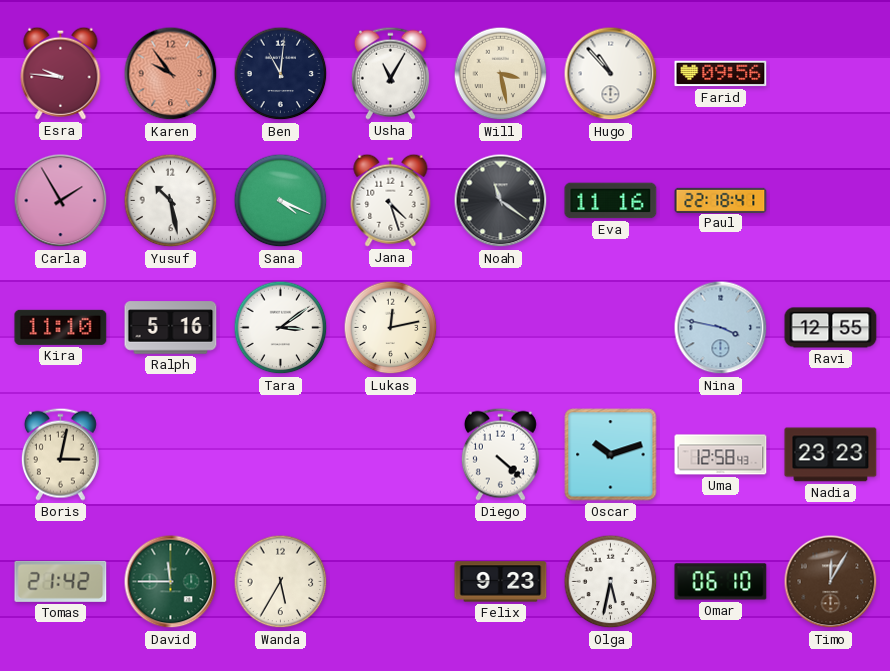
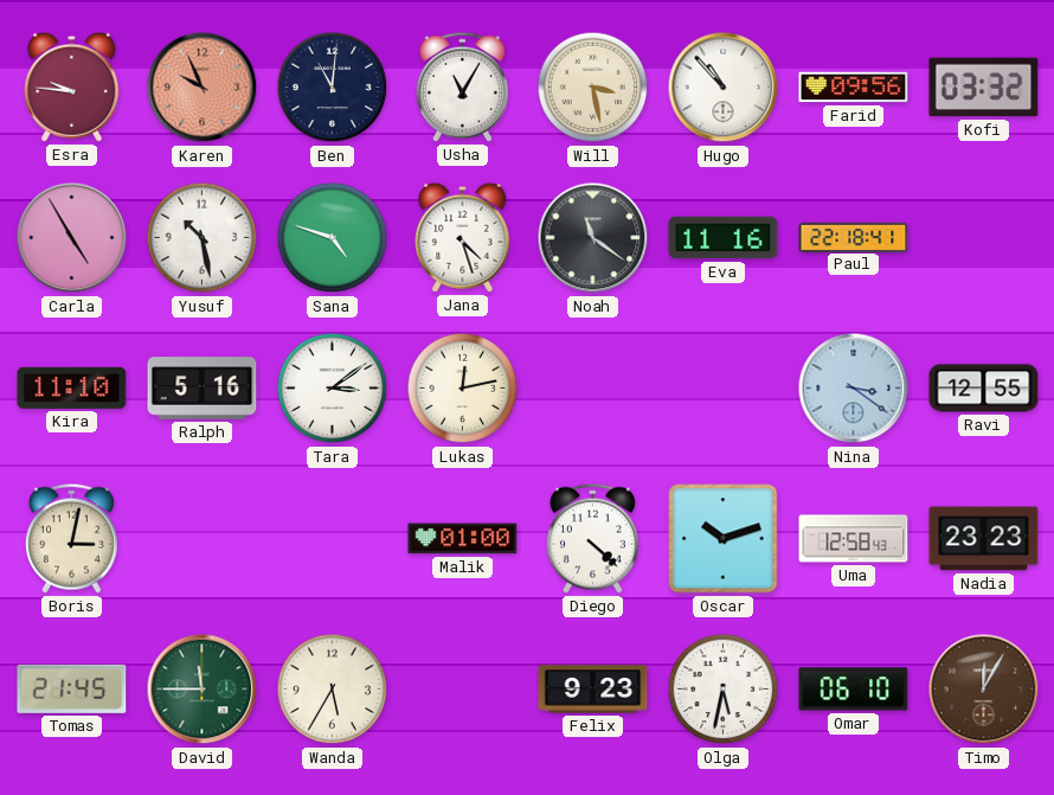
Karen: 9:54 -> 9:56
Kofi: none -> 03:32
Carla: 1:55 -> 4:55
Sana: 4:19 -> 4:48
Nina: 3:47 -> 3:21
Malik: none -> 01:00
Tomas: 21:42 -> 21:45
